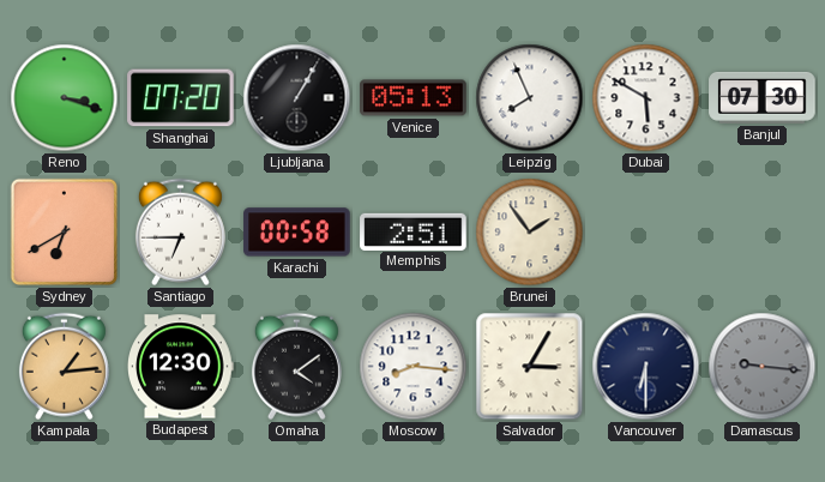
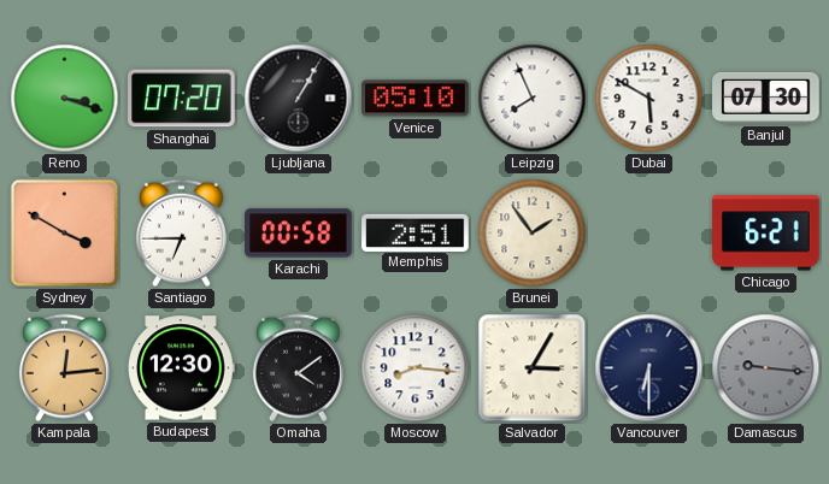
Venice: 05:13 -> 05:10
Sydney: 6:40 -> 3:50
Chicago: none -> 6:21
Kampala: 1:14 -> 12:14
